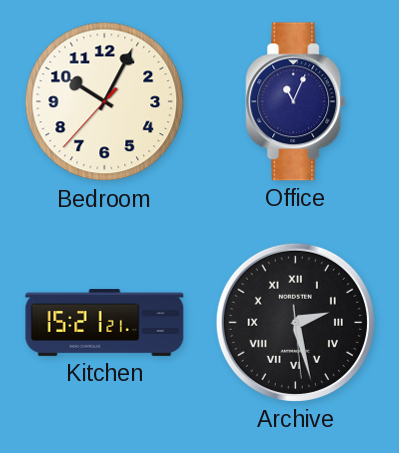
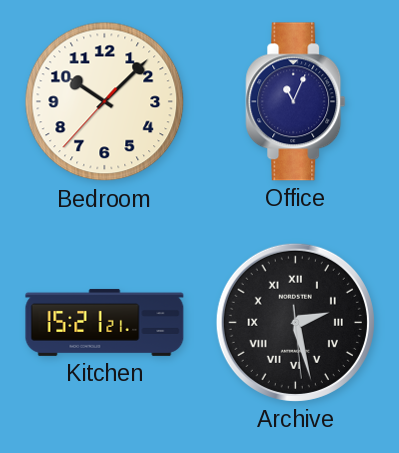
Bedroom: 10:04 -> 10:07
